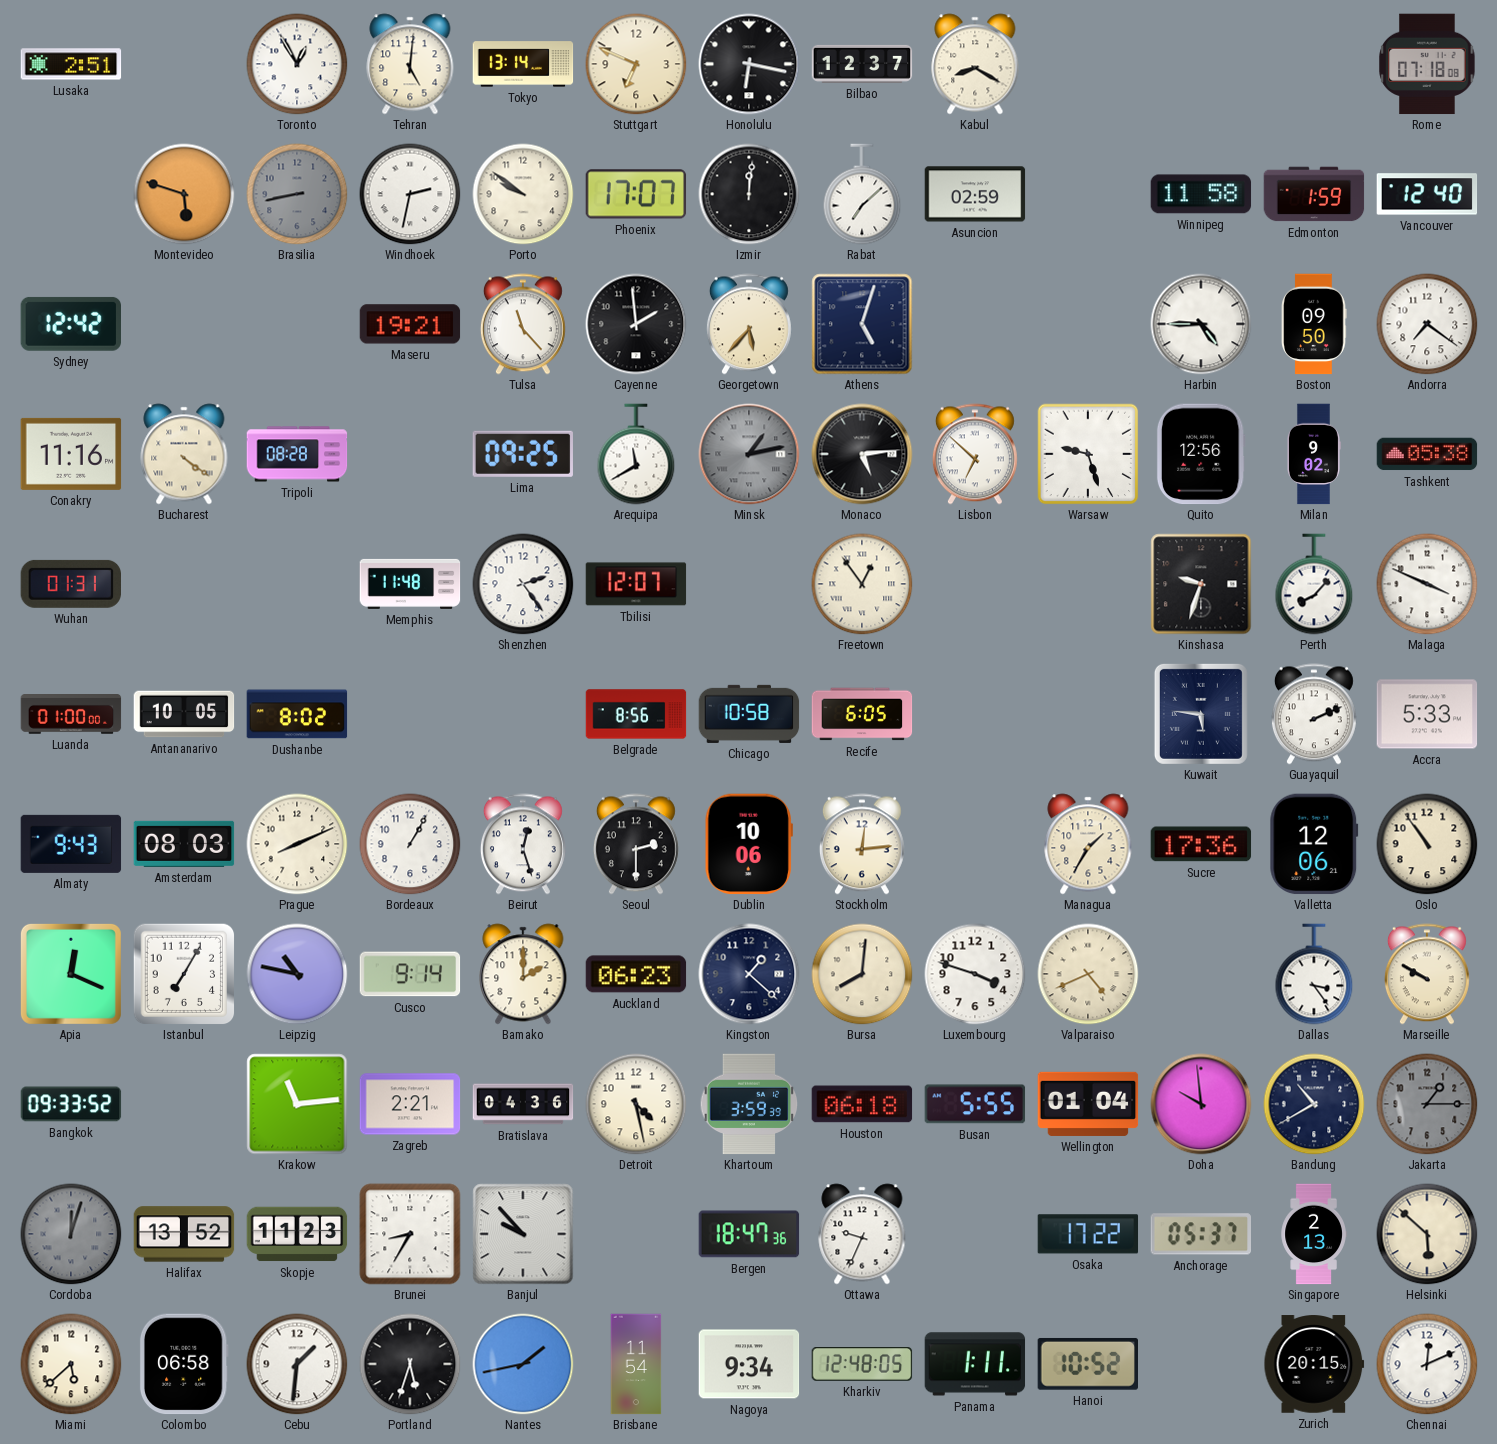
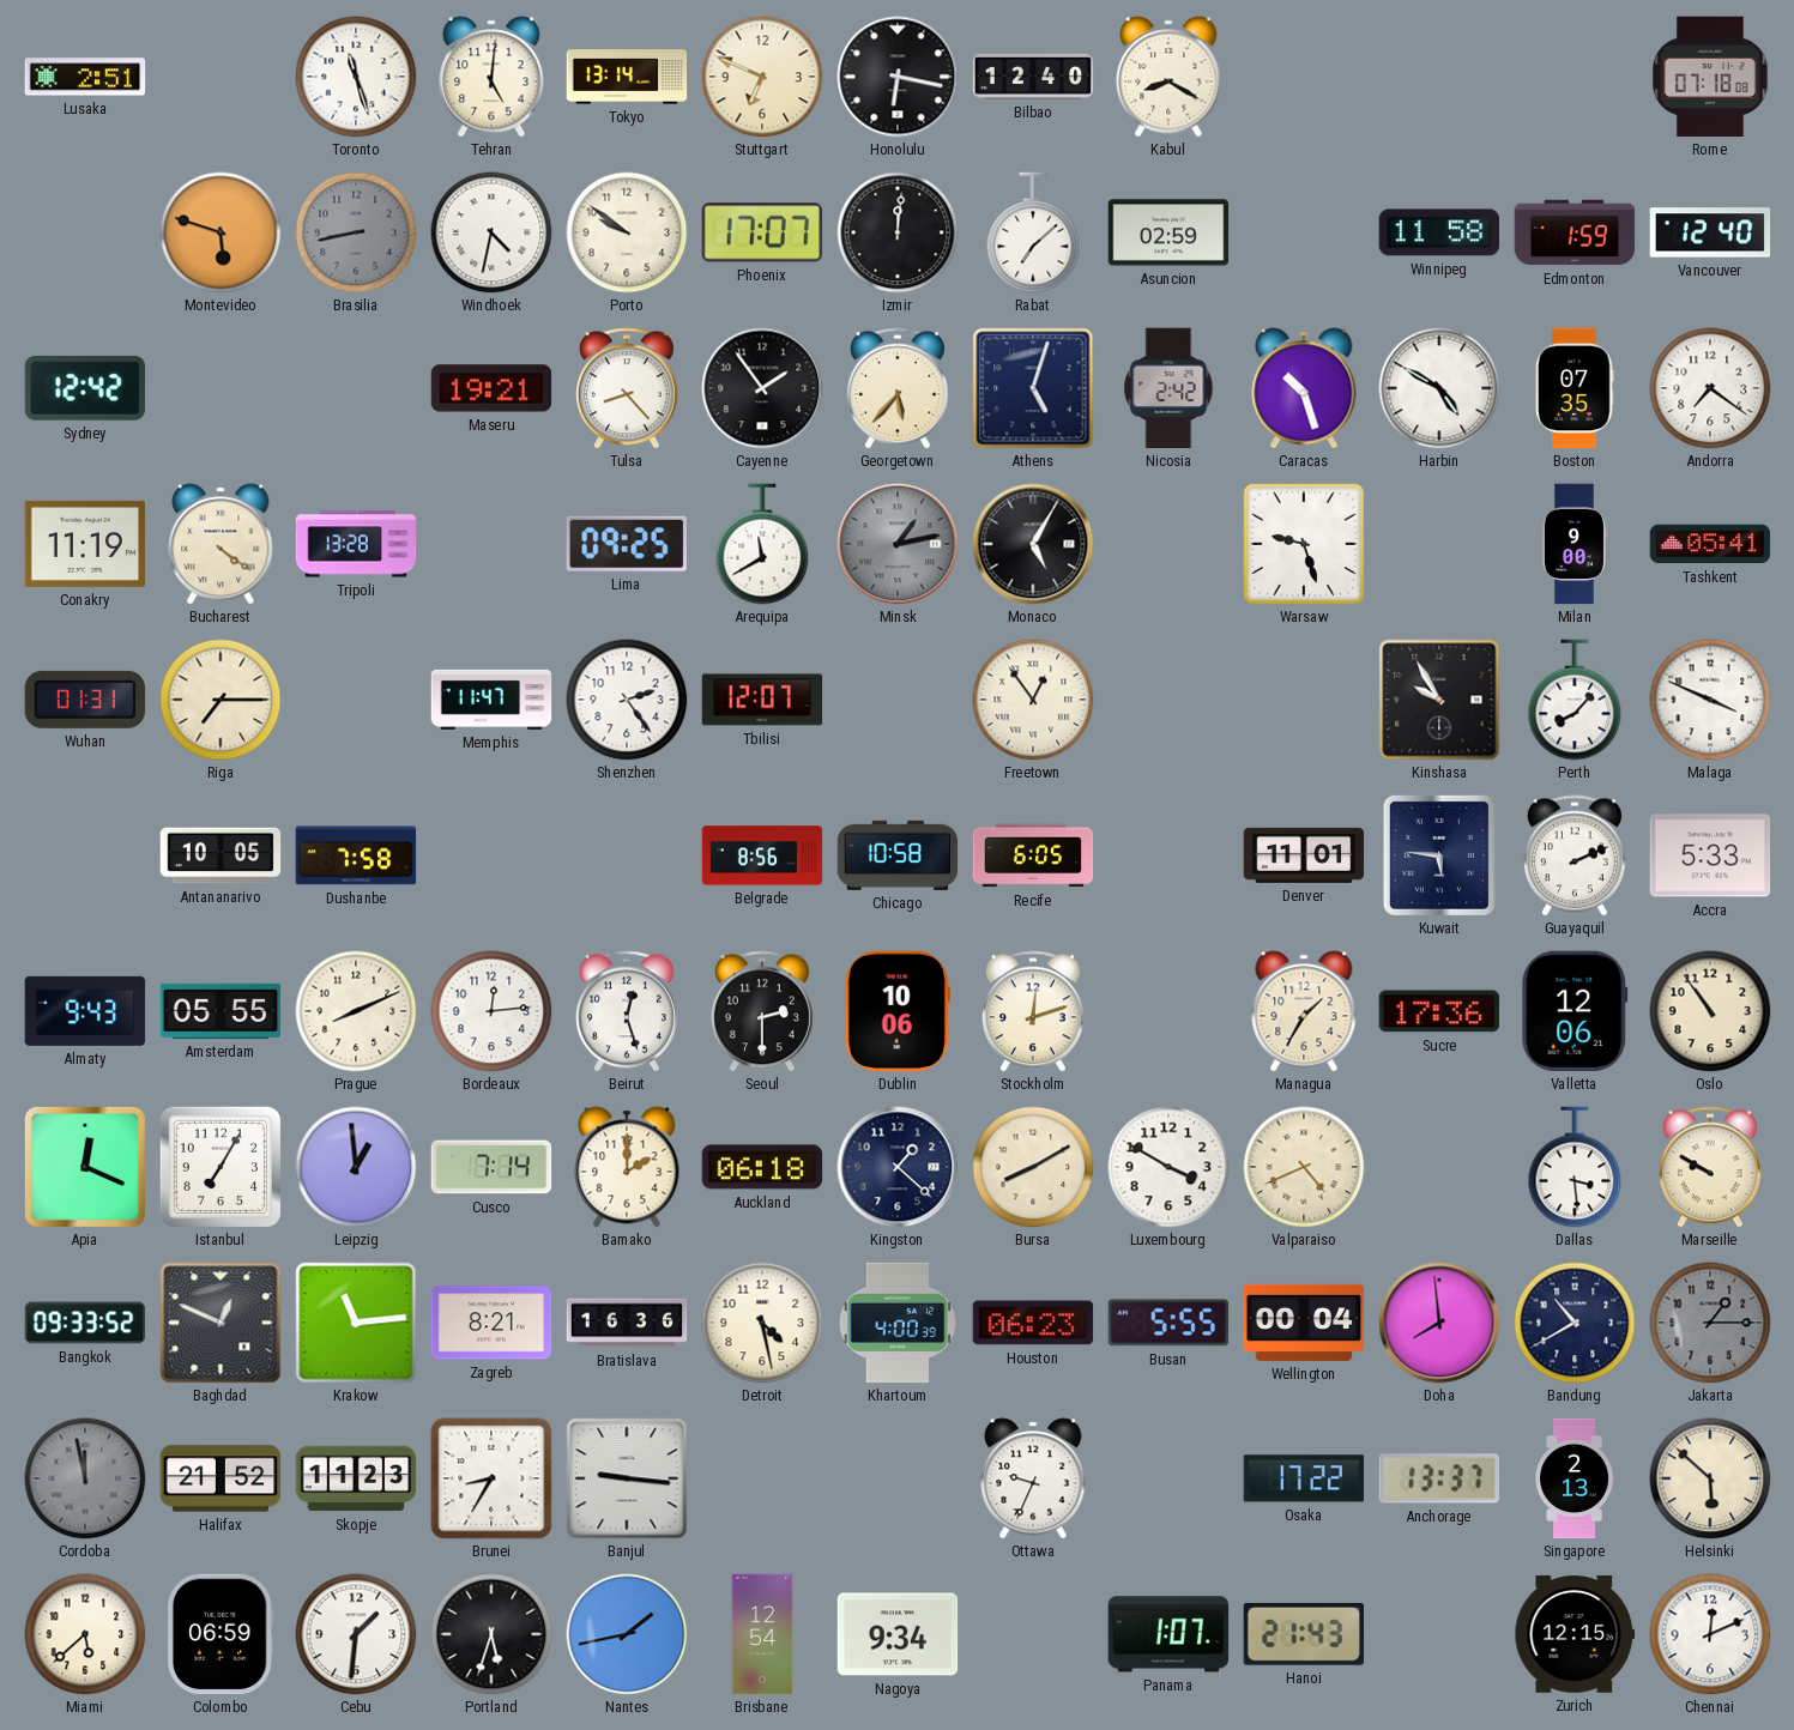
Toronto: 12:55 -> 11:27
Bilbao: 12:37 -> 12:40
Windhoek: 2:32 -> 4:32
Tulsa: 11:23 -> 8:23
Cayenne: 1:59 -> 1:54
Nicosia: none -> 2:42
Caracas: none -> 10:27
Harbin: 4:45 -> 4:50
Boston: 09:50 -> 07:35
Conakry: 11:16 -> 11:19
Tripoli: 08:28 -> 13:28
Monaco: 5:14 -> 5:05
Lisbon: 6:52 -> none
Quito: 12:56 -> none
Milan: 9:02 -> 9:00
Tashkent: 05:38 -> 05:41
Riga: none -> 7:15
Memphis: 11:48 -> 11:47
Kinshasa: 9:33 -> 9:55
Luanda: 01:00 -> none
Dushanbe: 8:02 -> 7:58
Denver: none -> 11:01
Amsterdam: 08:03 -> 05:55
Bordeaux: 1:05 -> 12:14
Stockholm: 12:14 -> 12:12
Leipzig: 10:47 -> 12:59
Cusco: 9:14 -> 7:14
Auckland: 06:23 -> 06:18
Bursa: 8:01 -> 8:10
Luxembourg: 3:48 -> 3:50
Dallas: 3:24 -> 3:29
Baghdad: none -> 12:49
Zagreb: 2:21 -> 8:21
Bratislava: 04:36 -> 16:36
Khartoum: 3:59 -> 4:00
Houston: 06:18 -> 06:23
Wellington: 01:04 -> 00:04
Doha: 9:59 -> 7:59
Cordoba: 12:03 -> 11:58
Halifax: 13:52 -> 21:52
Banjul: 9:53 -> 9:16
Bergen: 18:47 -> none
Anchorage: 05:37 -> 13:37
Colombo: 06:58 -> 06:59
Brisbane: 11:54 -> 12:54
Kharkiv: 12:48 -> none
Panama: 1:11 -> 1:07
Hanoi: 10:52 -> 21:43
Zurich: 20:15 -> 12:15
